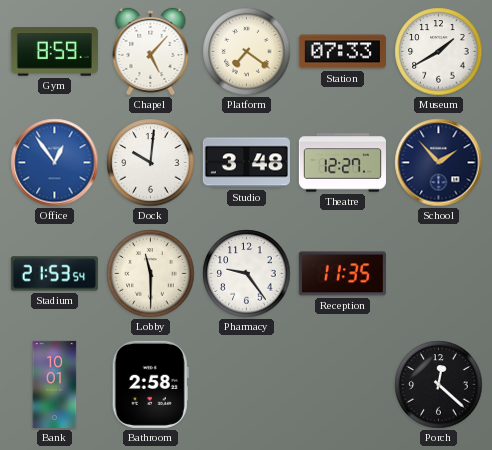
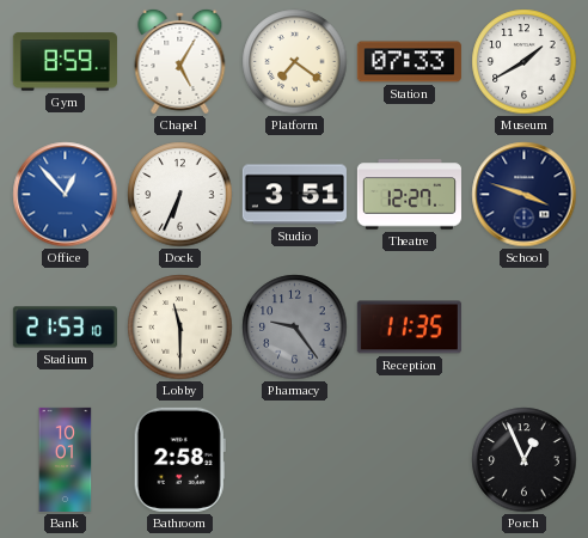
Chapel: 5:07 -> 5:05
Office: 12:54 -> 12:53
Dock: 10:01 -> 6:34
Studio: 3:48 -> 3:51
School: 1:53 -> 3:48
Stadium: 21:53:54 -> 21:53:10
Pharmacy dial: white -> grey
Porch: 12:22 -> 12:56
